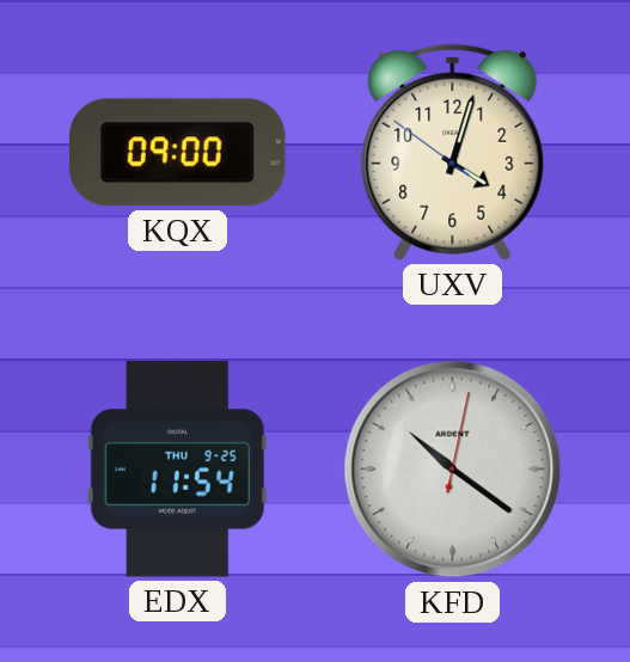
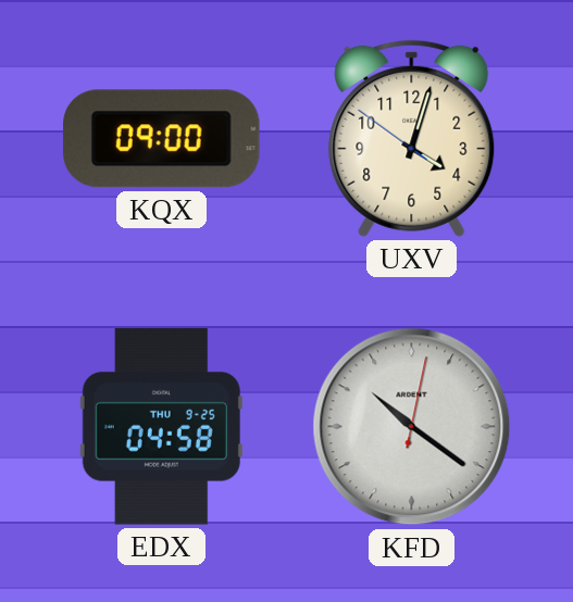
EDX: 11:54 -> 04:58
